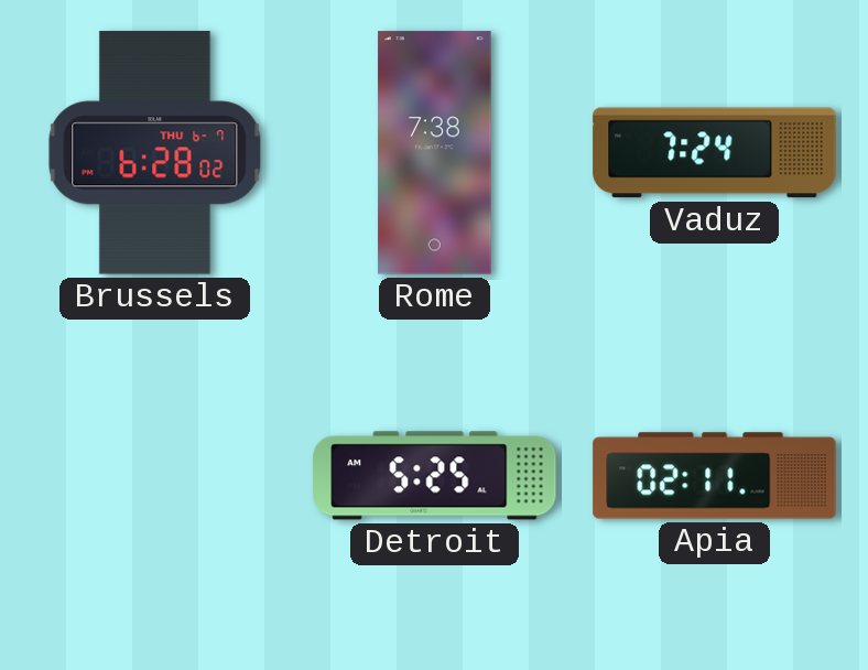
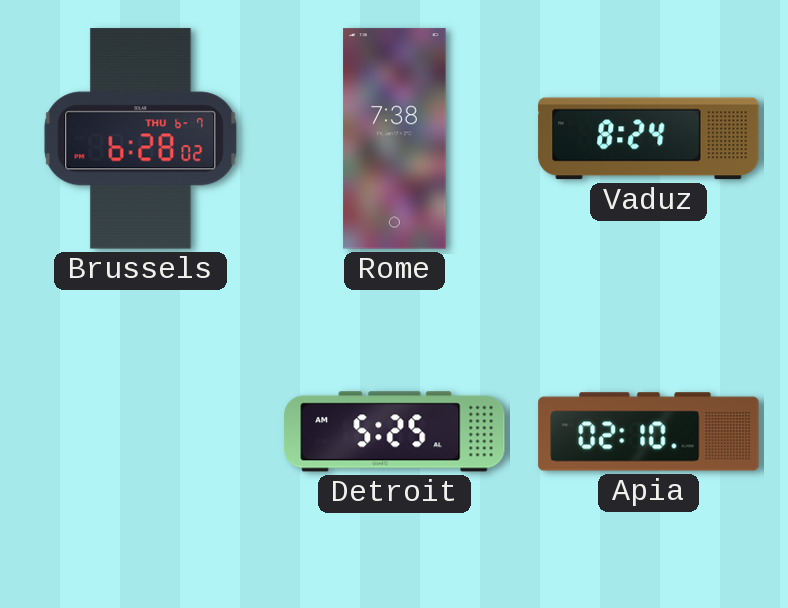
Vaduz: 7:24 -> 8:24
Apia: 02:11 -> 02:10
